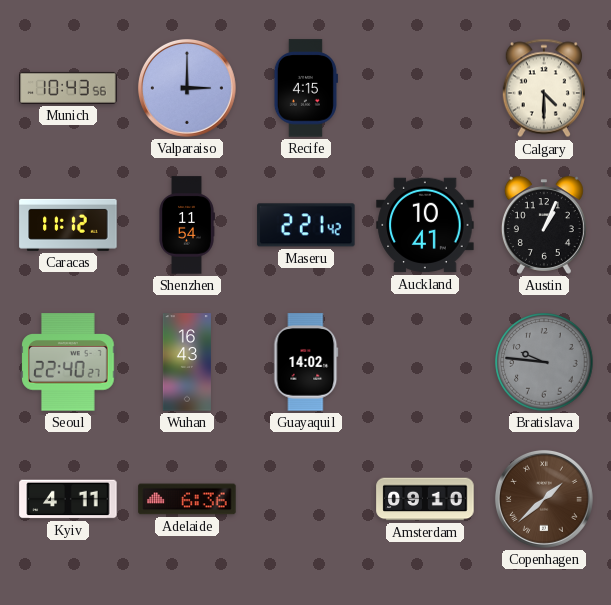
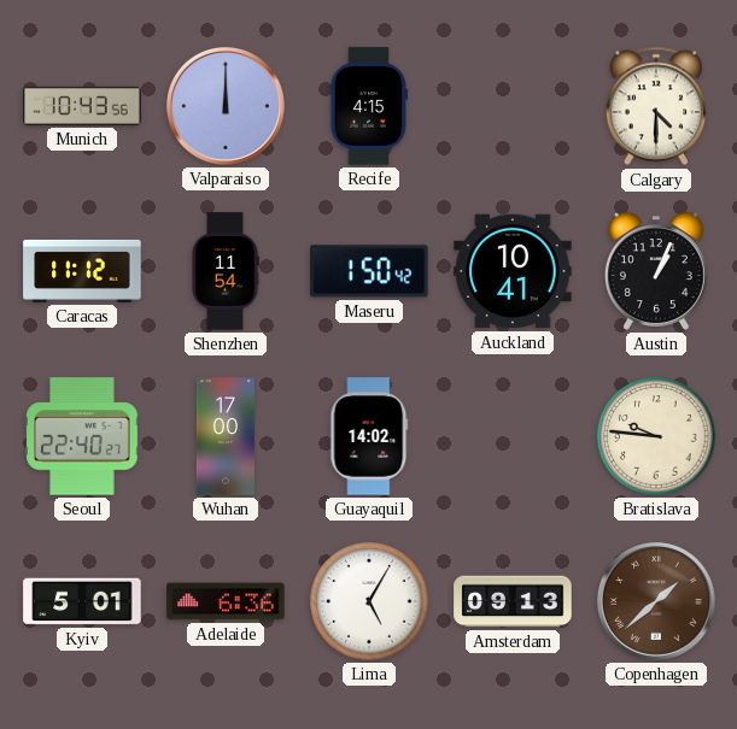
Valparaiso: 3:00 -> 12:00
Maseru: 2:21 -> 1:50
Wuhan: 16:43 -> 17:00
Bratislava dial: grey -> cream
Kyiv: 4:11 -> 5:01
Lima: none -> 5:05
Amsterdam: 09:10 -> 09:13
